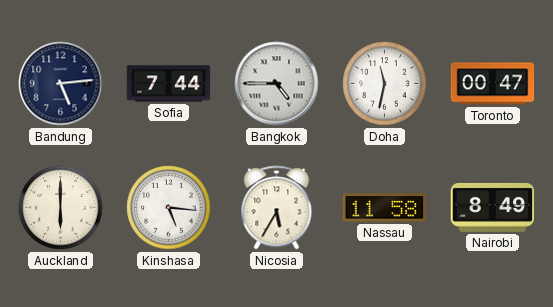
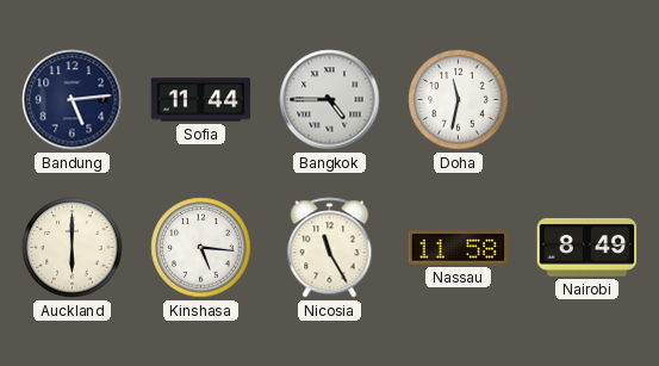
Sofia: 7:44 -> 11:44
Toronto: 00:47 -> none
Nicosia: 5:35 -> 11:25
